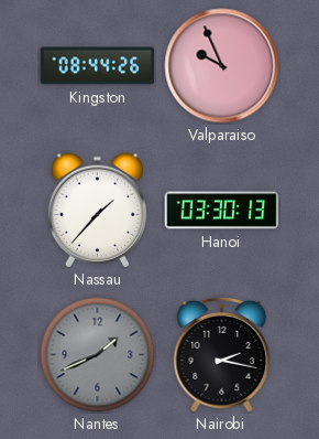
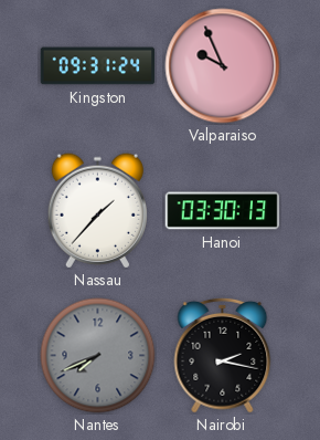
Kingston: 08:44 -> 09:31
Nantes: 1:41 -> 7:41
